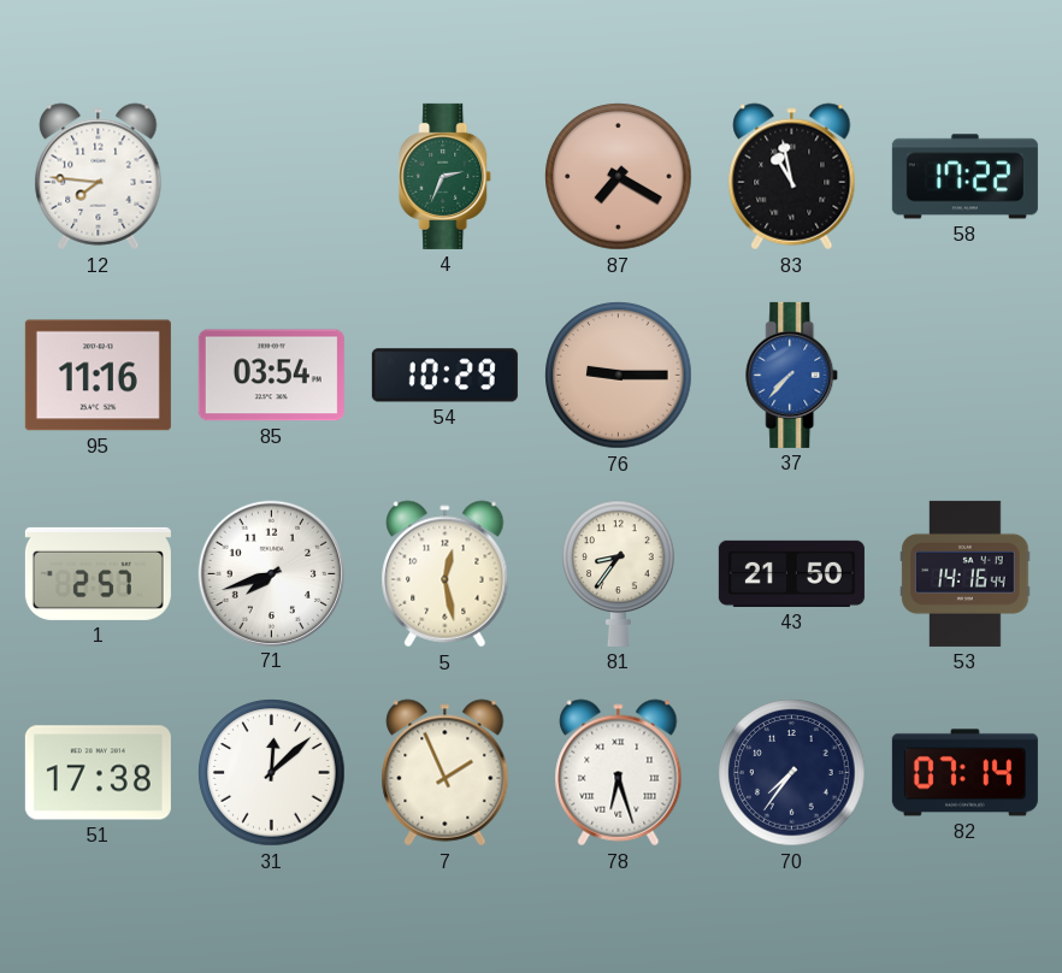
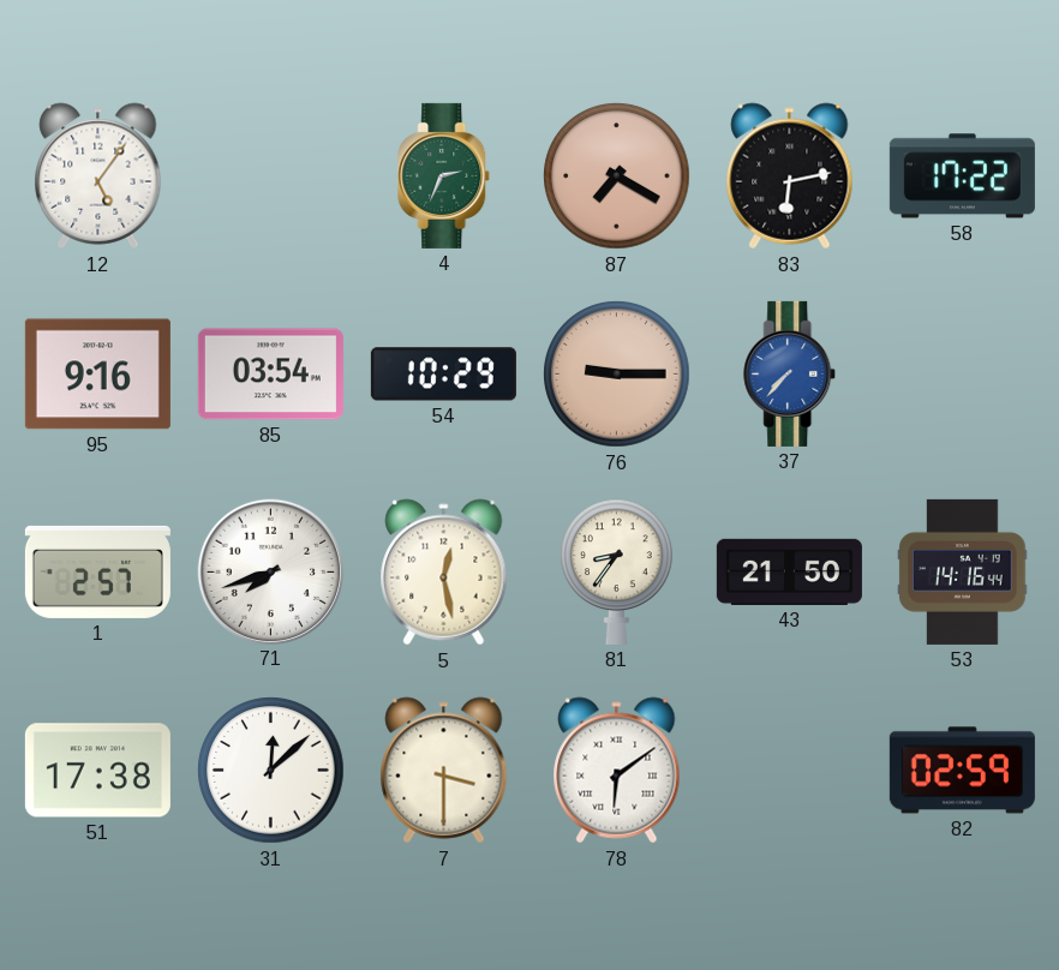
12: 7:46 -> 5:06
83: 10:58 -> 6:13
95: 11:16 -> 9:16
7: 1:56 -> 3:30
78: 6:27 -> 6:09
70: 7:36 -> none
82: 07:14 -> 02:59
